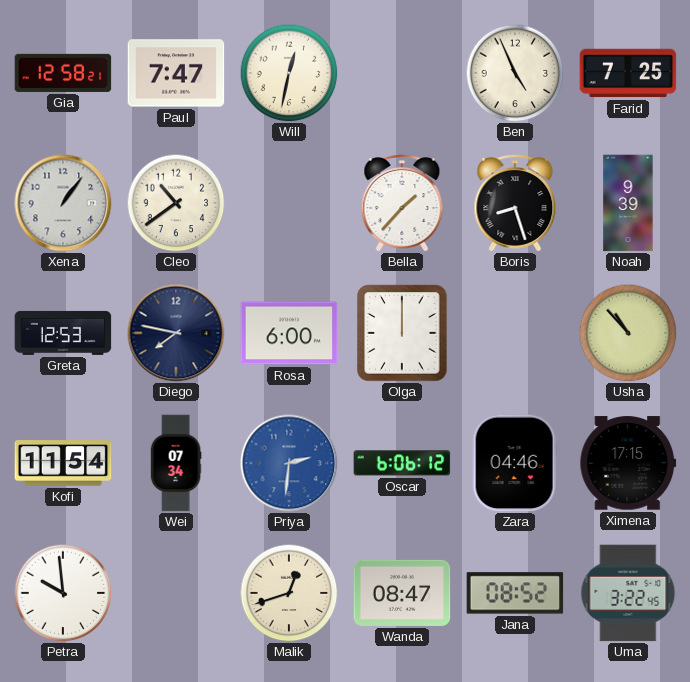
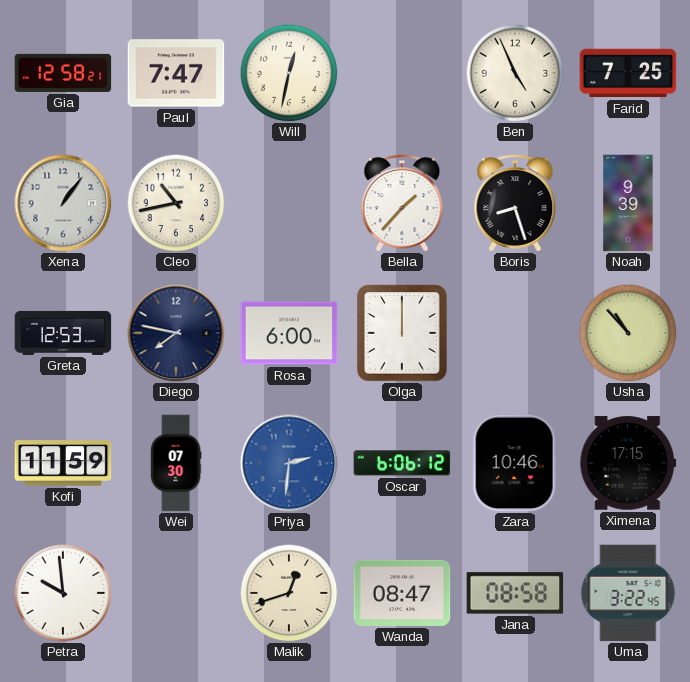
Cleo: 10:39 -> 10:43
Kofi: 11:54 -> 11:59
Wei: 07:34 -> 07:30
Zara: 04:46 -> 10:46
Jana: 08:52 -> 08:58
